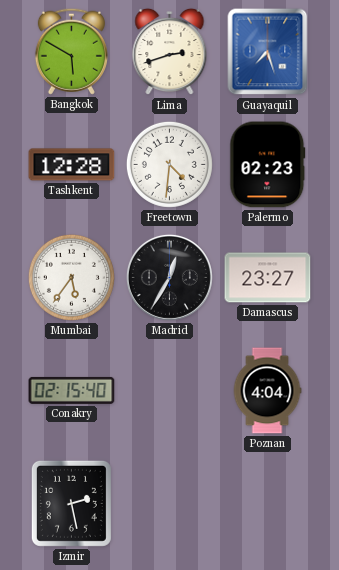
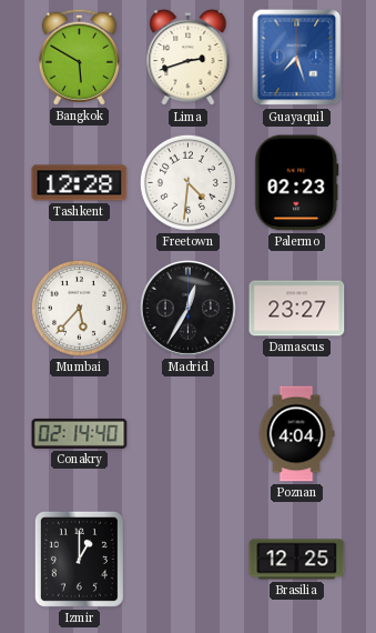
Mumbai: 5:36 -> 5:37
Conakry: 02:15 -> 02:14
Izmir: 2:28 -> 1:00
Brasilia: none -> 12:25
